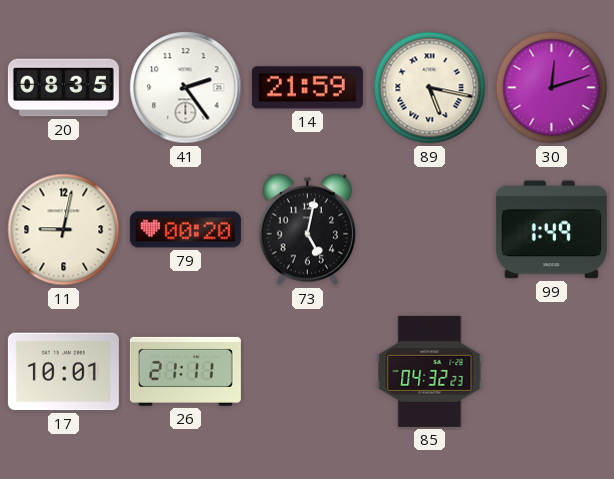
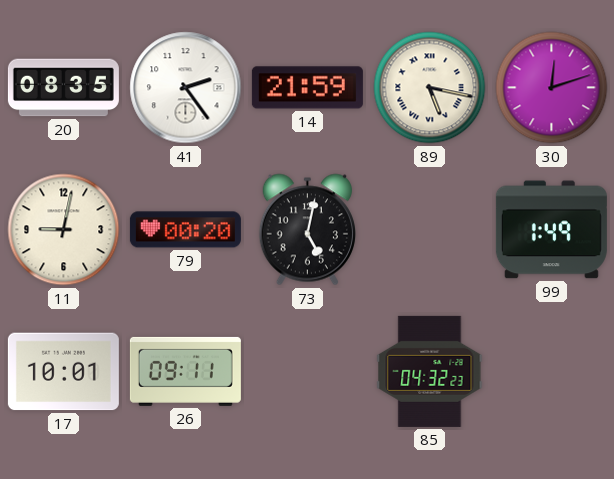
26: 21:11 -> 09:11
